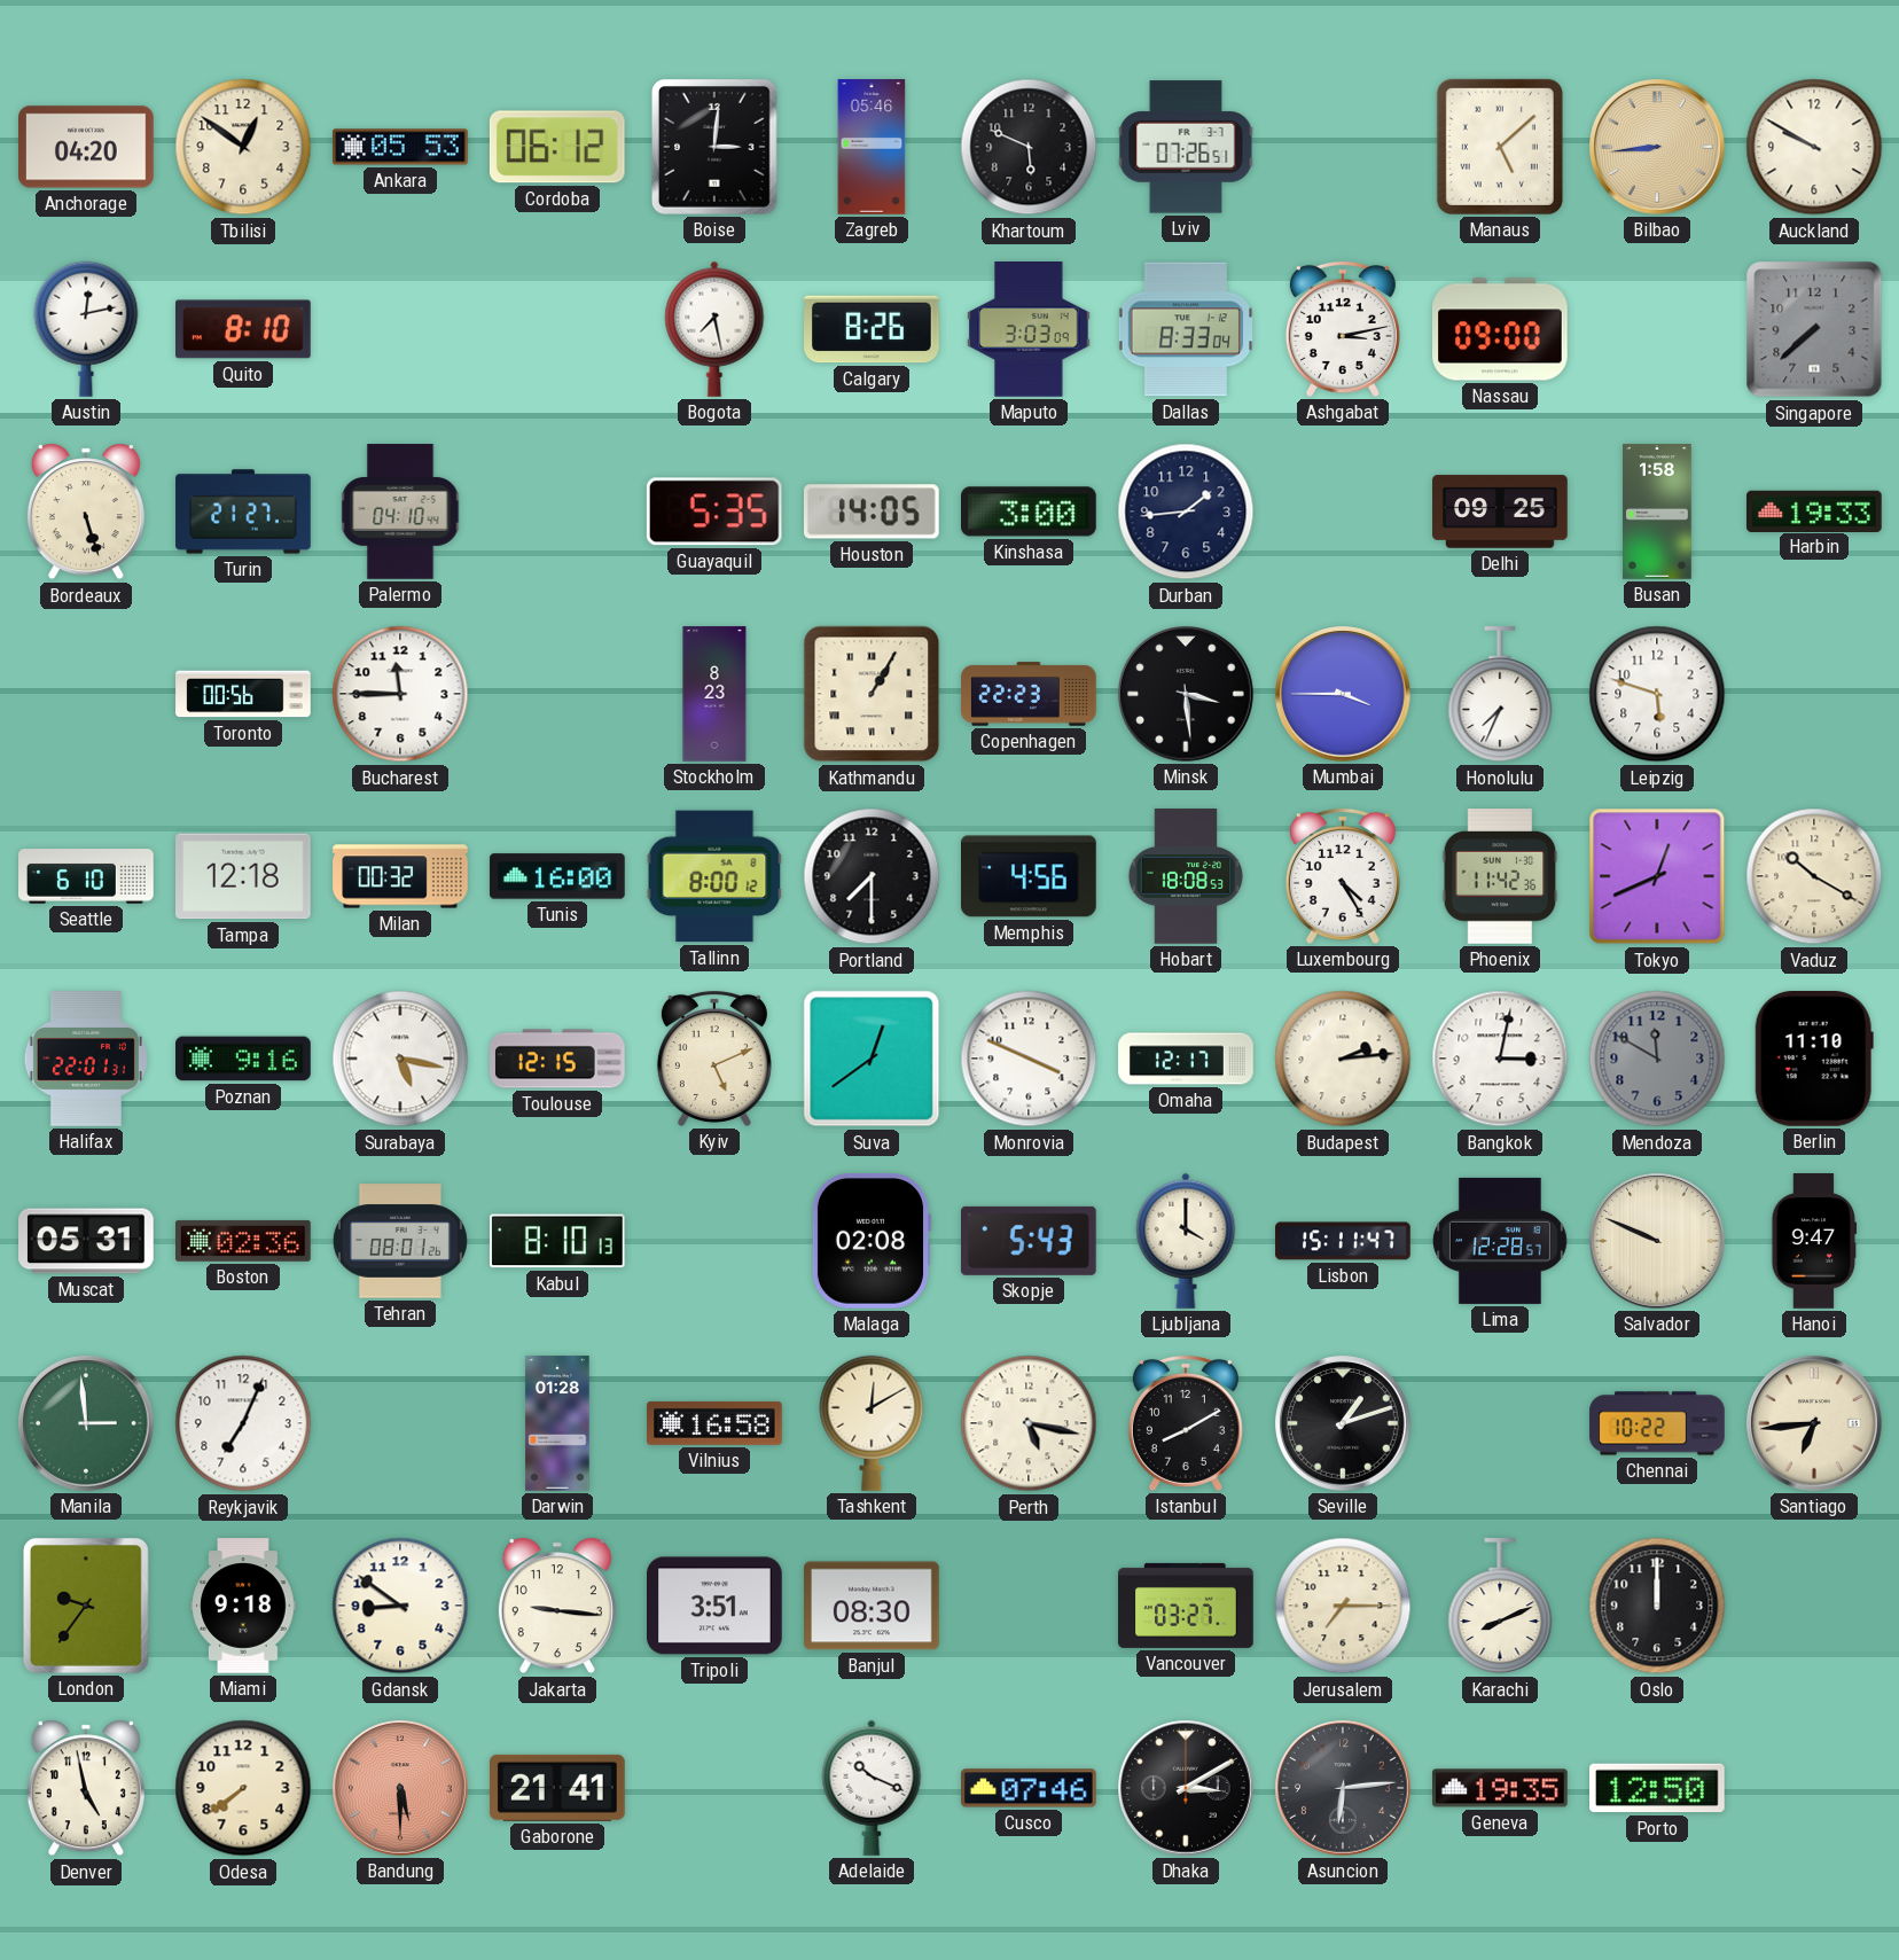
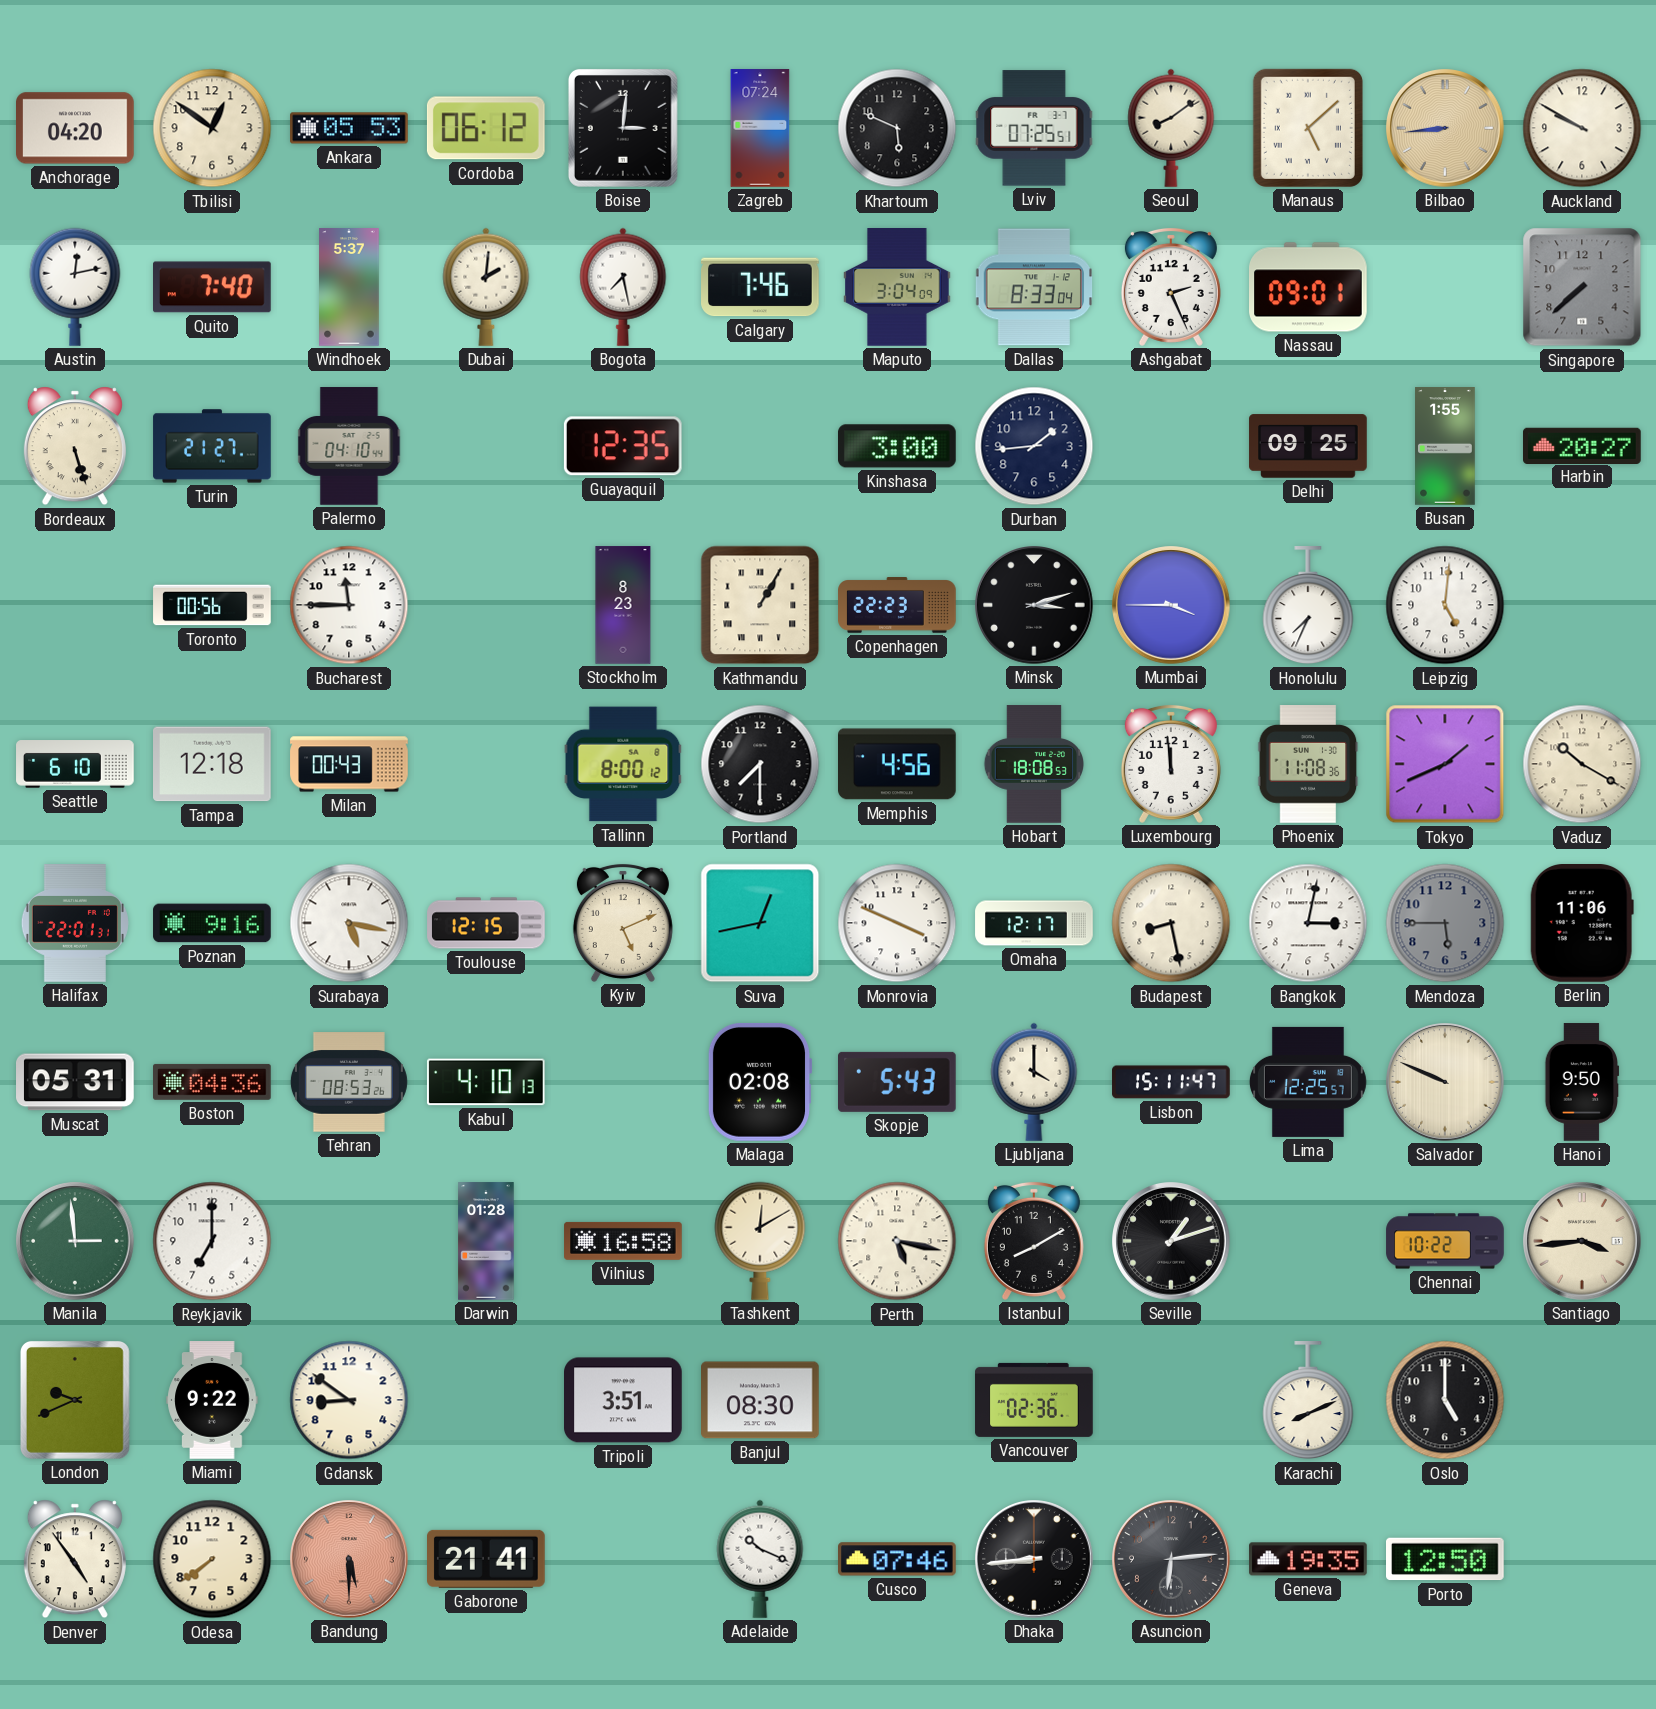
Zagreb: 05:46 -> 07:24
Lviv: 07:26 -> 07:25
Seoul: none -> 8:09
Quito: 8:10 -> 7:40
Windhoek: none -> 5:37
Dubai: none -> 2:01
Calgary: 8:26 -> 7:46
Maputo: 3:03 -> 3:04
Ashgabat: 3:13 -> 2:26
Nassau: 09:00 -> 09:01
Guayaquil: 5:35 -> 12:35
Houston: 14:05 -> none
Busan: 1:58 -> 1:55
Harbin: 19:33 -> 20:27
Minsk: 3:29 -> 3:12
Leipzig: 5:48 -> 5:01
Milan: 00:32 -> 00:43
Tunis: 16:00 -> none
Luxembourg: 4:25 -> 11:59
Phoenix: 11:42 -> 11:08
Tokyo: 12:41 -> 1:41
Suva: 12:39 -> 12:43
Budapest: 2:14 -> 8:28
Mendoza: 11:50 -> 5:45
Berlin: 11:10 -> 11:06
Boston: 02:36 -> 04:36
Tehran: 08:01 -> 08:53
Kabul: 8:10 -> 4:10
Lima: 12:28 -> 12:25
Hanoi: 9:47 -> 9:50
Reykjavik: 7:04 -> 7:00
Santiago: 6:44 -> 3:44
London: 9:36 -> 9:41
Miami: 9:18 -> 9:22
Jakarta: 9:16 -> none
Vancouver: 03:27 -> 02:36
Jerusalem: 7:15 -> none
Oslo: 12:00 -> 5:00
Denver: 4:58 -> 4:54
Dhaka: 3:10 -> 8:44
